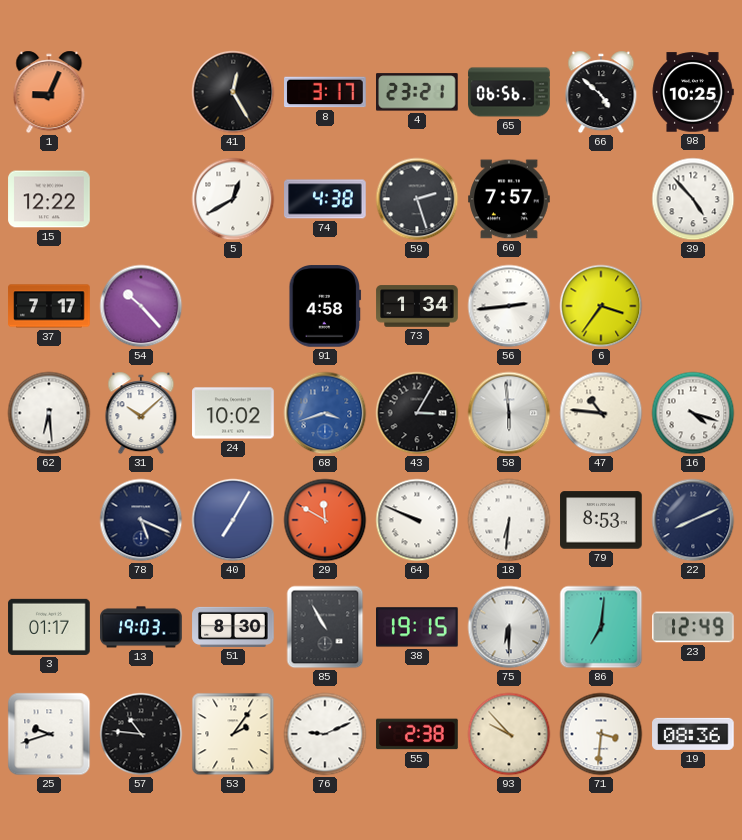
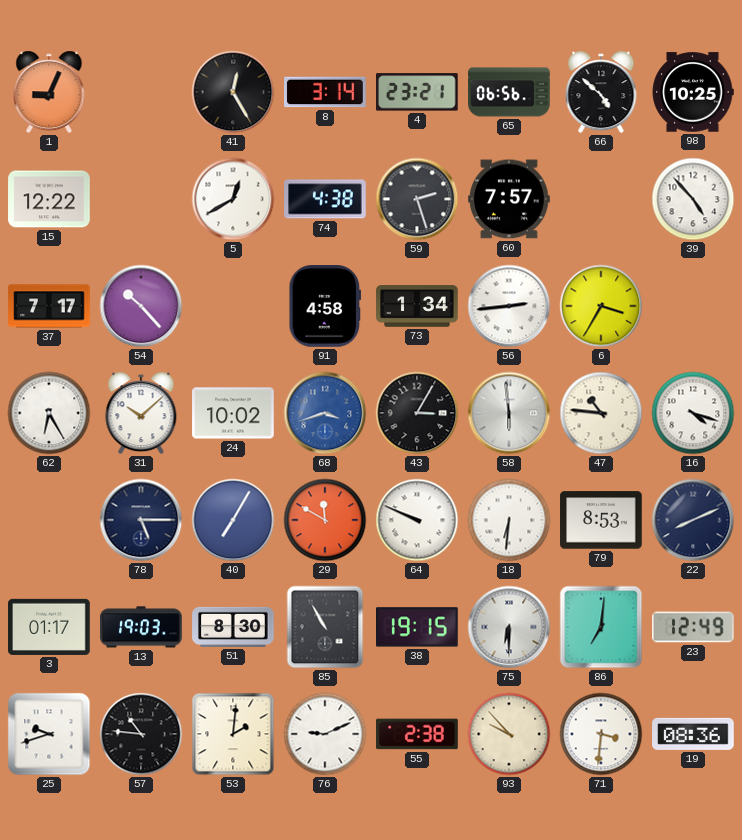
8: 3:17 -> 3:14
6: 3:36 -> 3:35
62: 6:29 -> 6:25
78: 5:19 -> 5:15
53: 2:06 -> 2:01
